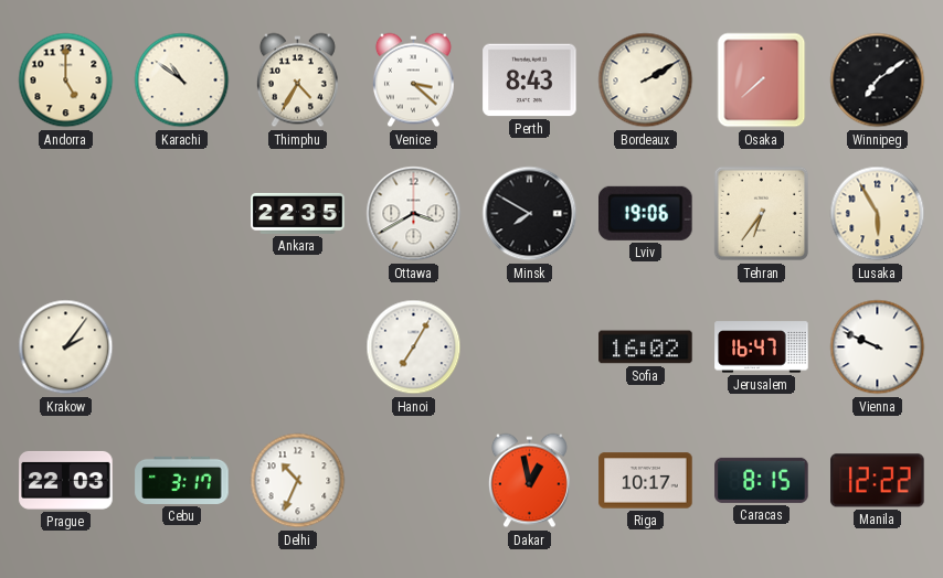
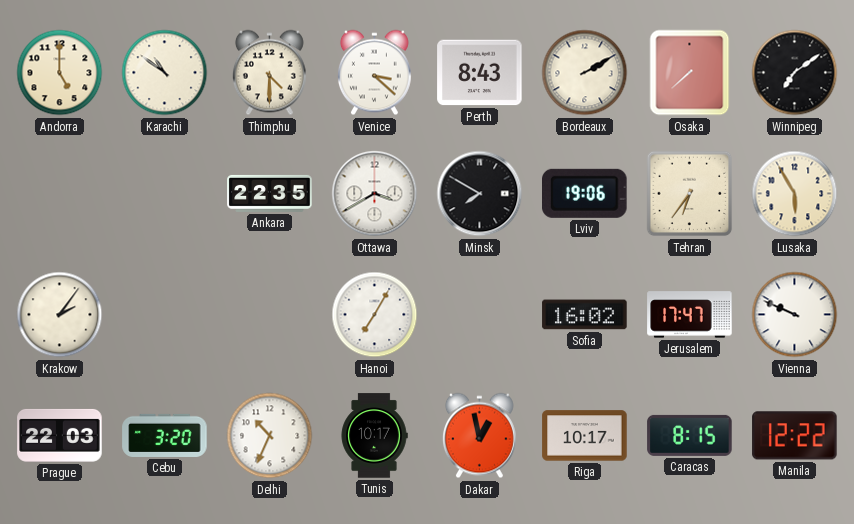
Thimphu: 4:35 -> 4:30
Jerusalem: 16:47 -> 17:47
Cebu: 3:17 -> 3:20
Tunis: none -> 10:17
